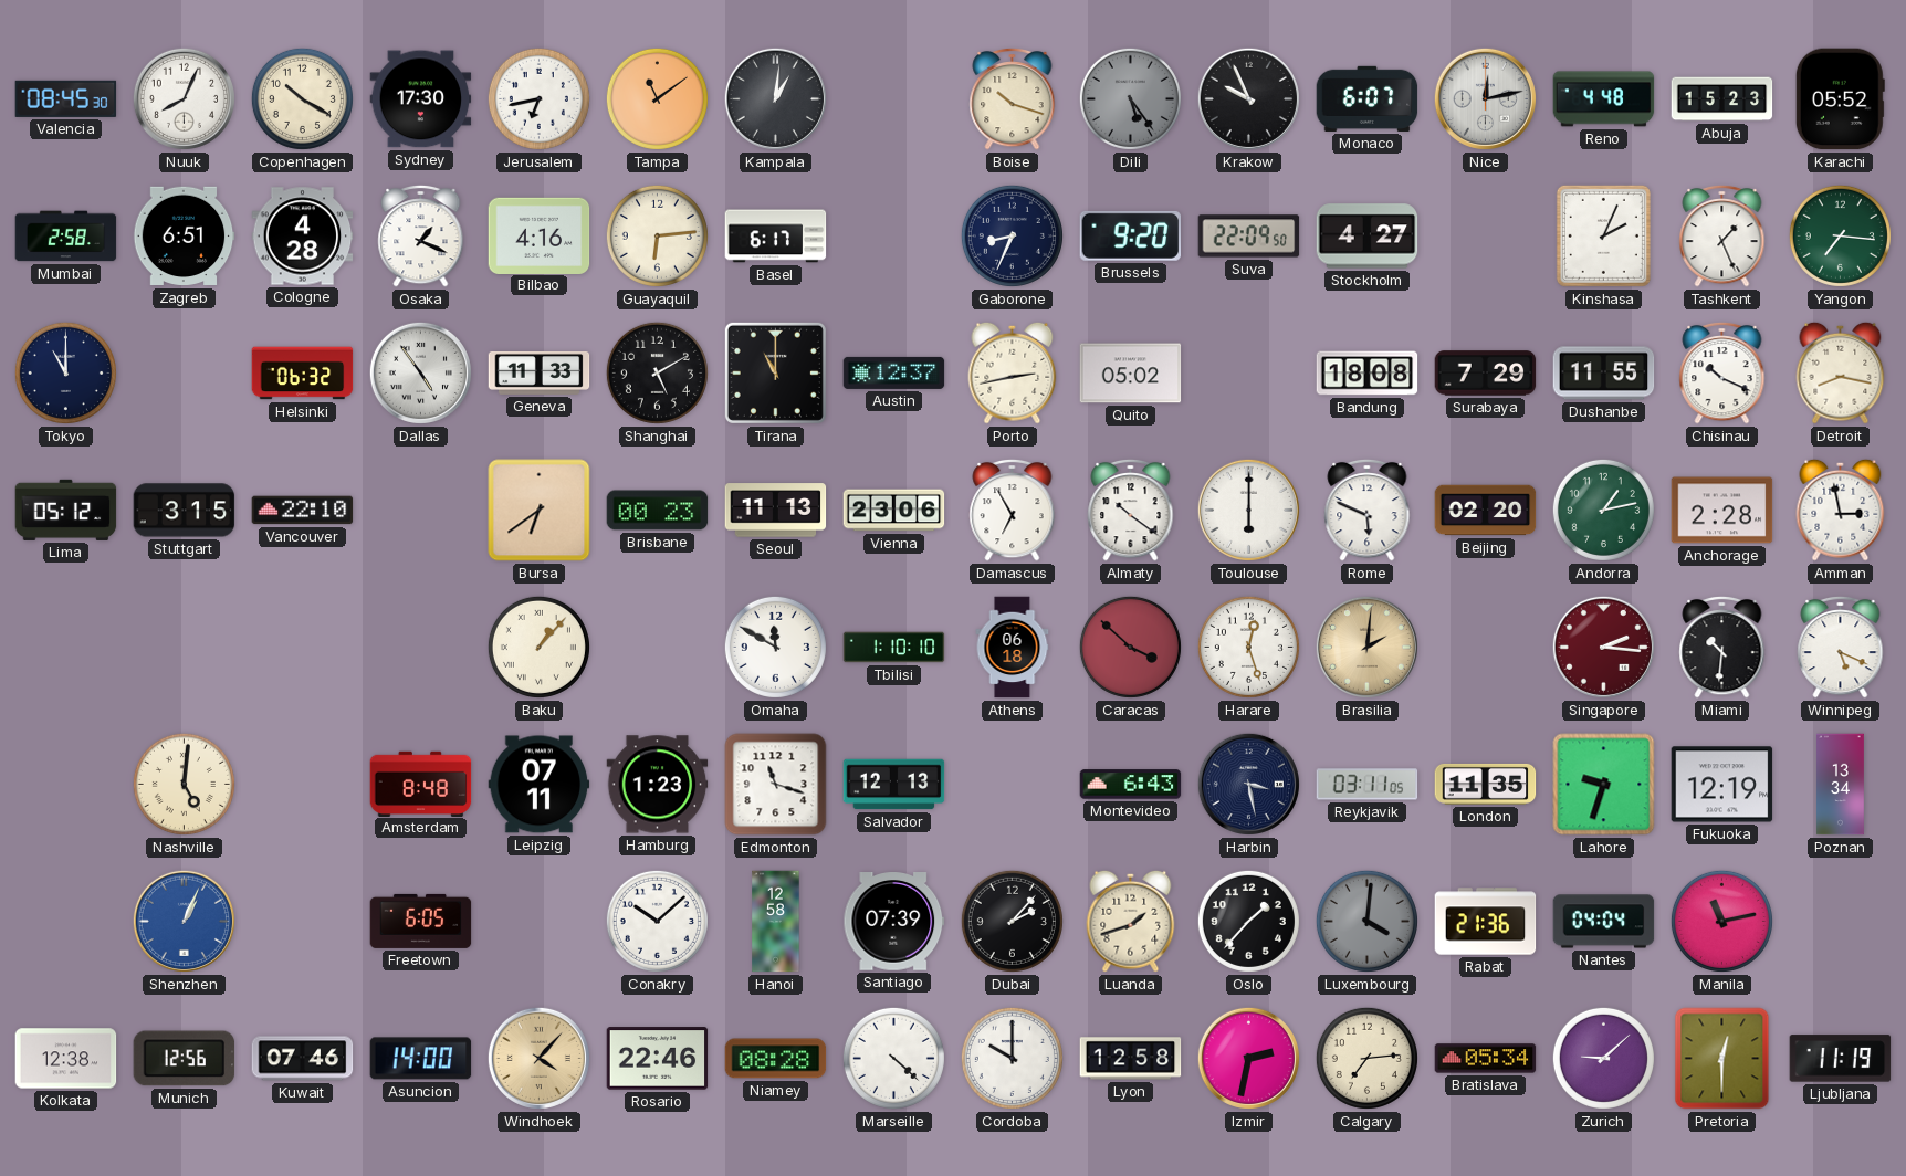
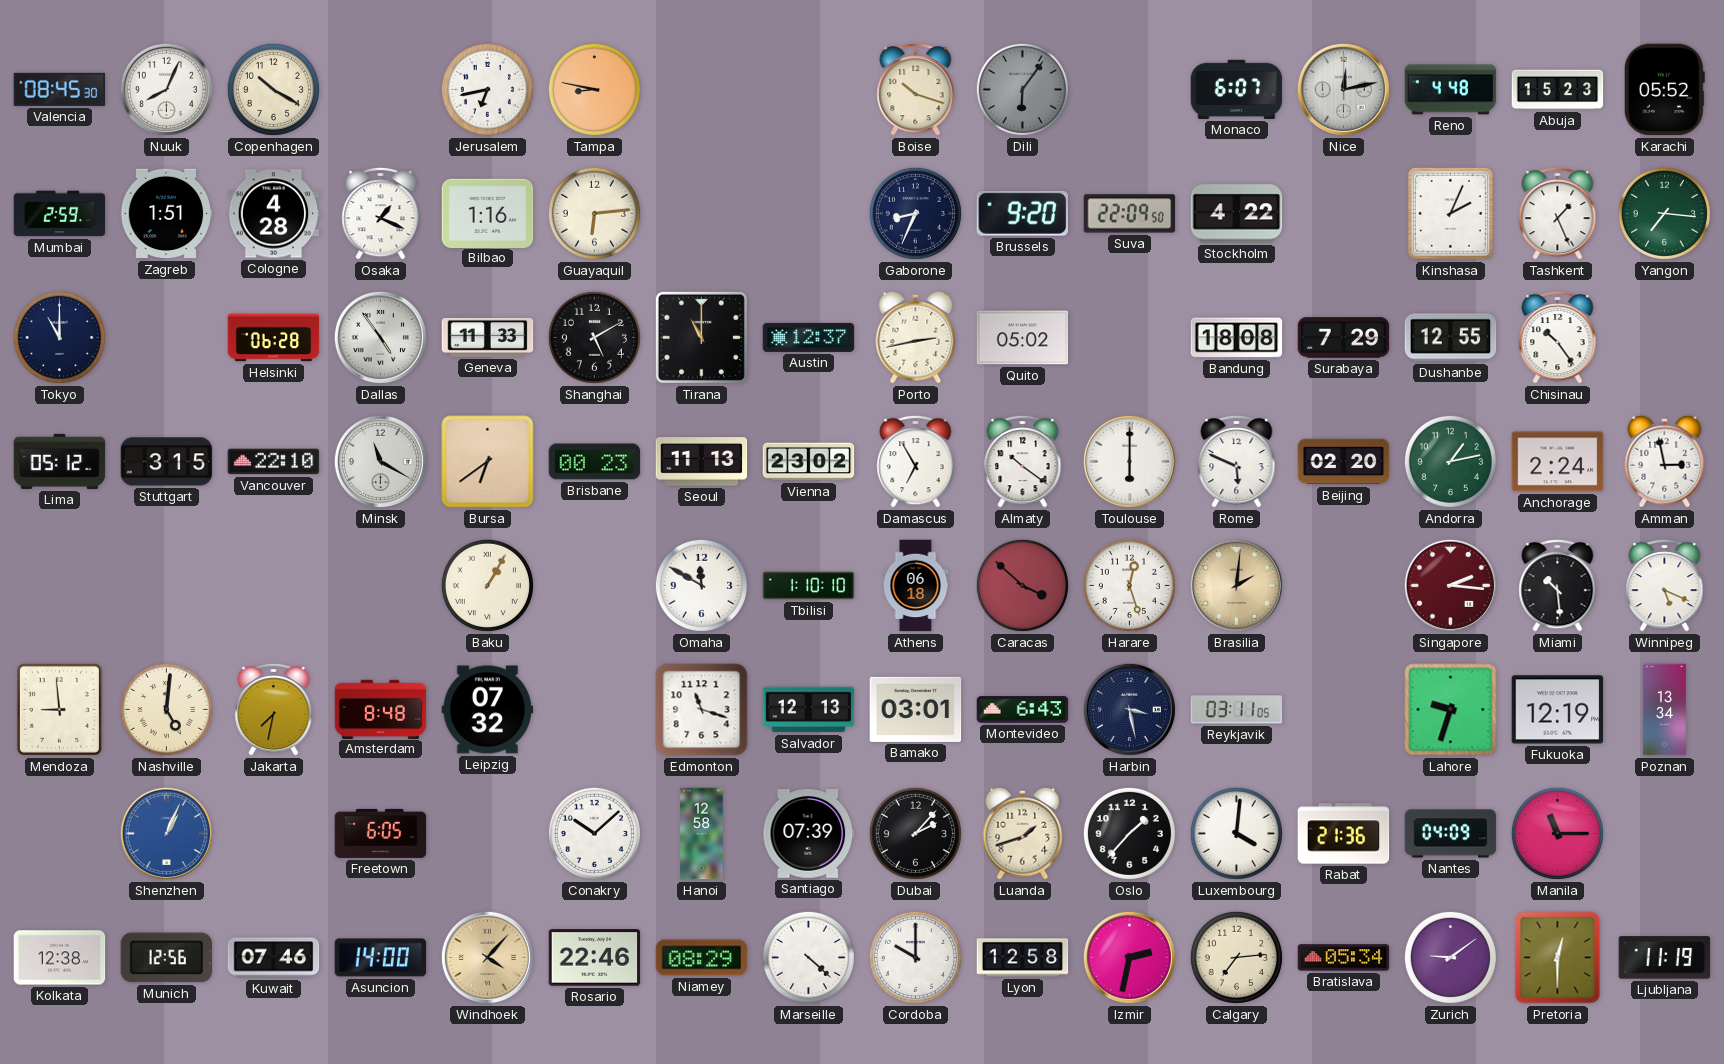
Sydney: 17:30 -> none
Tampa: 11:09 -> 8:47
Kampala: 1:01 -> none
Dili: 5:24 -> 6:06
Krakow: 9:56 -> none
Mumbai: 2:58 -> 2:59
Zagreb: 6:51 -> 1:51
Bilbao: 4:16 -> 1:16
Basel: 6:17 -> none
Stockholm: 4:27 -> 4:22
Helsinki: 06:32 -> 06:28
Dushanbe: 11:55 -> 12:55
Chisinau: 10:19 -> 10:24
Detroit: 8:17 -> none
Minsk: none -> 11:20
Vienna: 23:06 -> 23:02
Anchorage: 2:28 -> 2:24
Baku: 1:07 -> 1:05
Miami: 10:31 -> 10:29
Mendoza: none -> 8:59
Jakarta: none -> 7:32
Leipzig: 07:11 -> 07:32
Hamburg: 1:23 -> none
Bamako: none -> 03:01
London: 11:35 -> none
Luxembourg dial: grey -> white
Nantes: 04:04 -> 04:09
Manila: 11:13 -> 11:15
Niamey: 08:28 -> 08:29
Zurich: 9:08 -> 9:09
